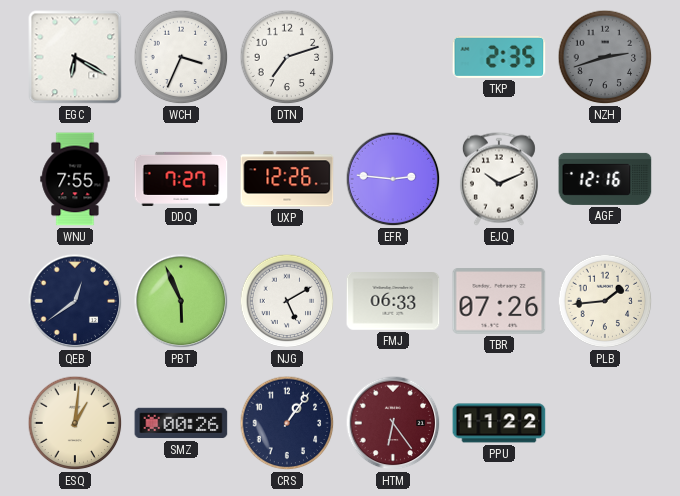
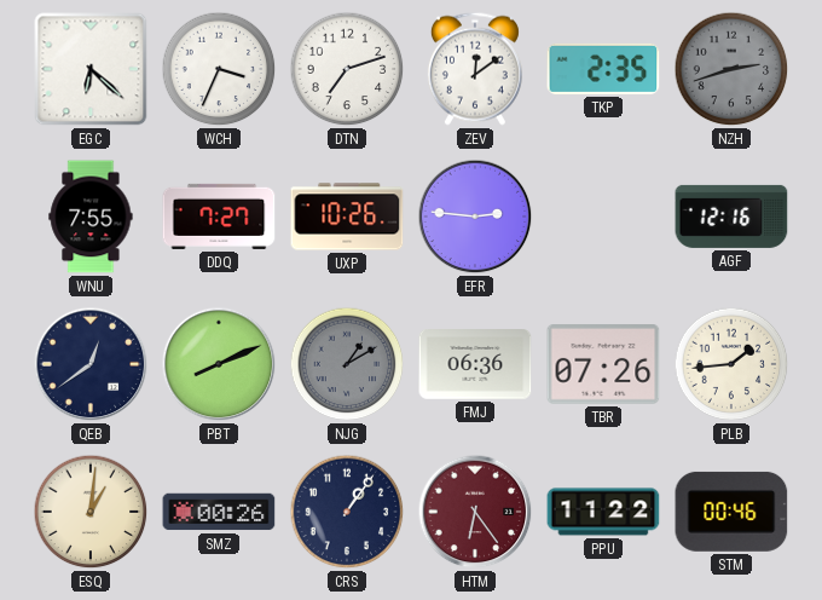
EGC: 6:20 -> 6:22
ZEV: none -> 12:09
UXP: 12:26 -> 10:26
EJQ: 10:11 -> none
PBT: 5:56 -> 8:11
NJG: 5:10 -> 1:10
NJG dial: white -> grey
FMJ: 06:33 -> 06:36
STM: none -> 00:46
